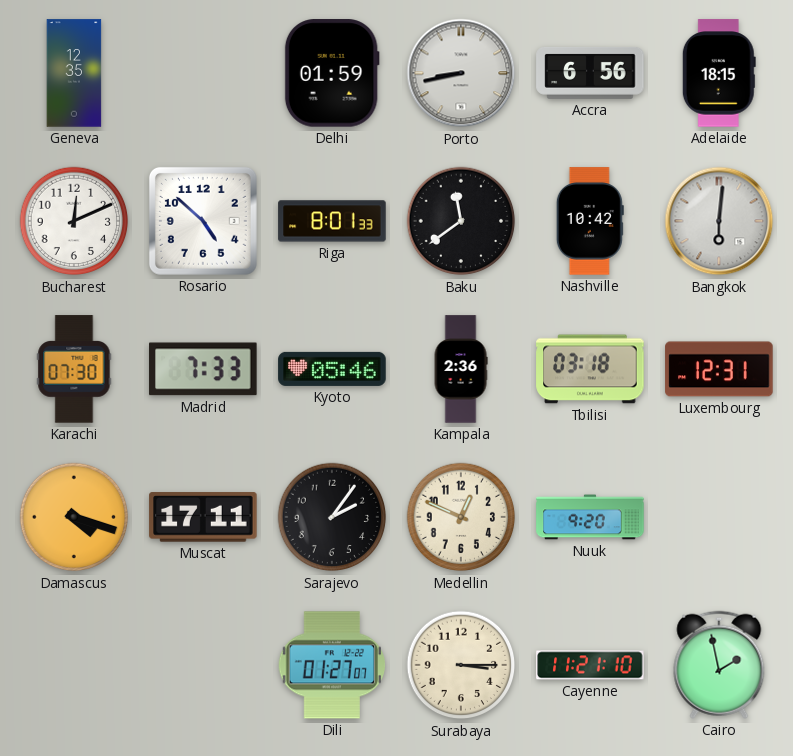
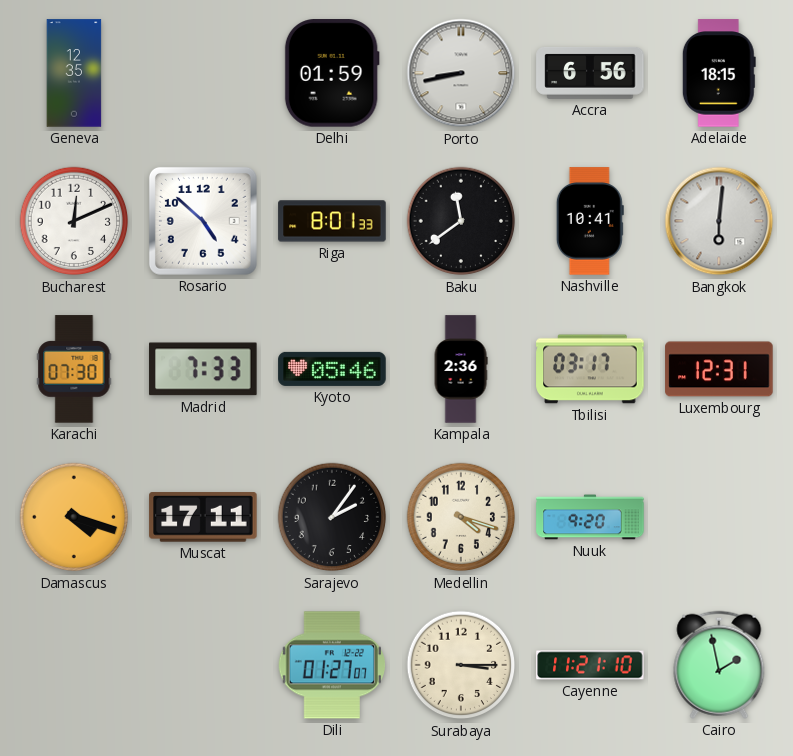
Nashville: 10:42 -> 10:41
Tbilisi: 03:18 -> 03:17
Medellin: 12:49 -> 4:18
